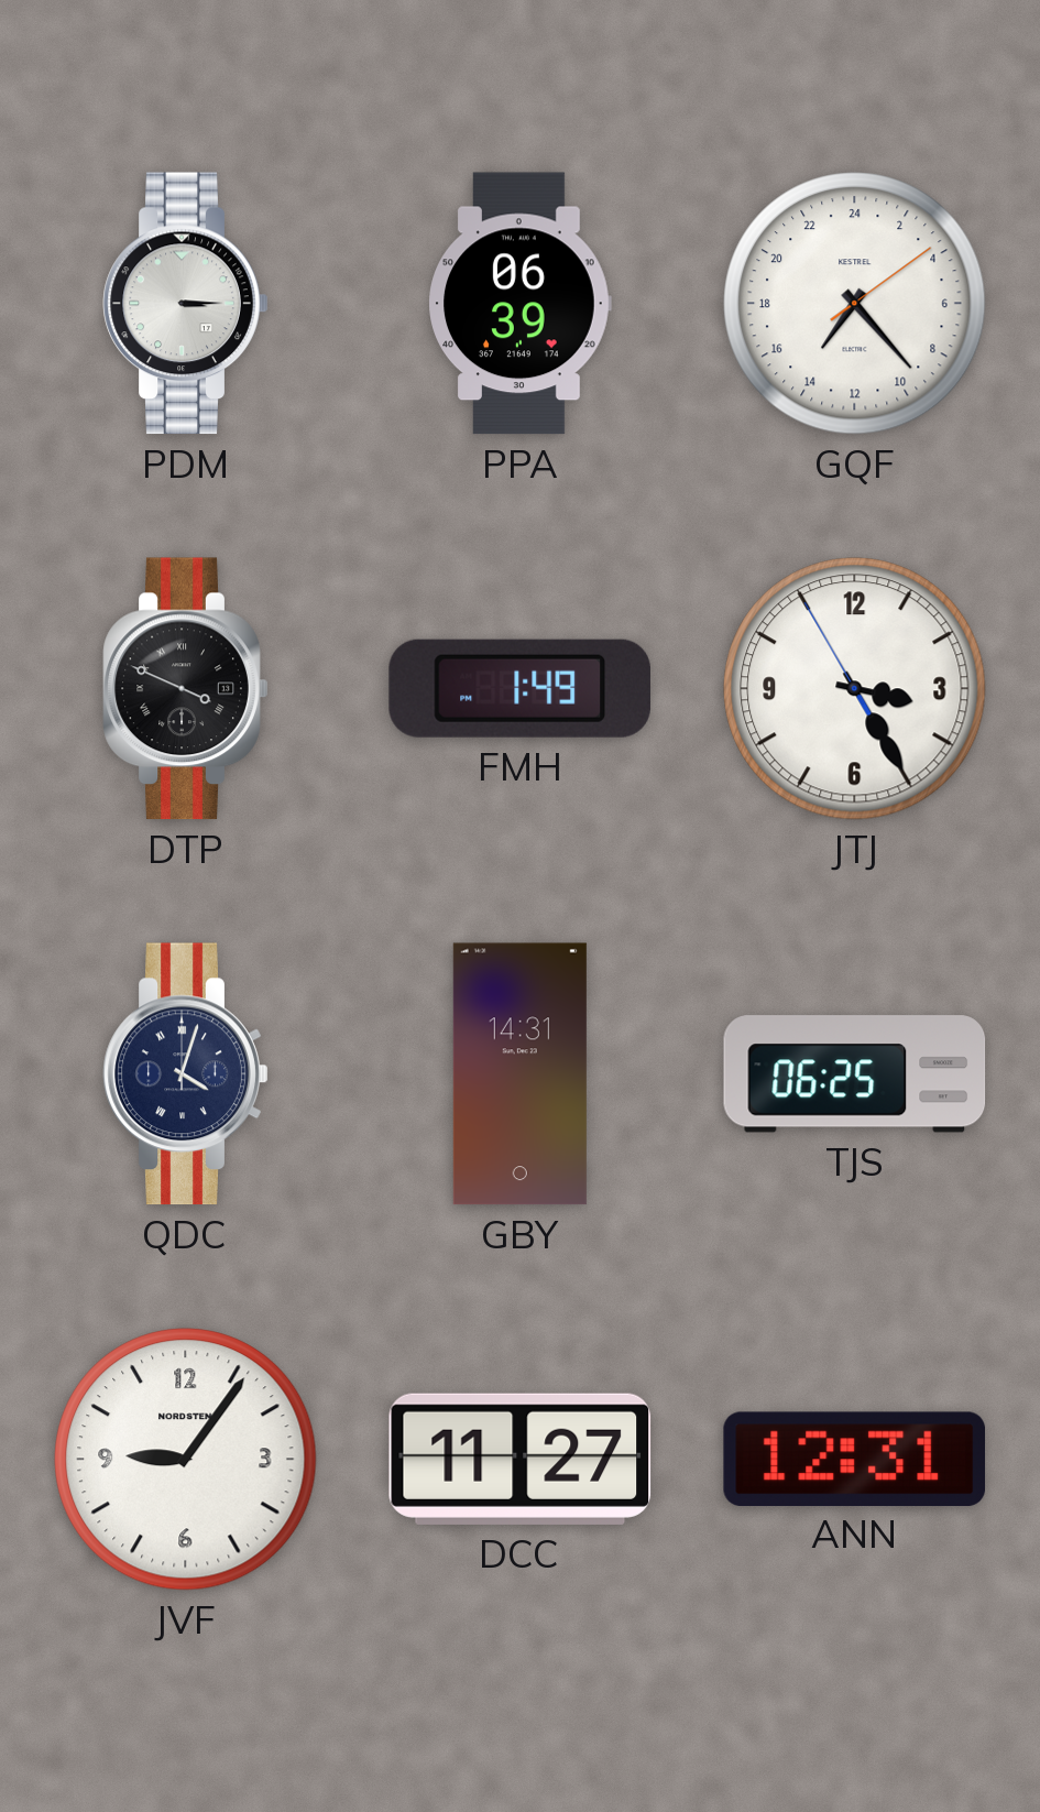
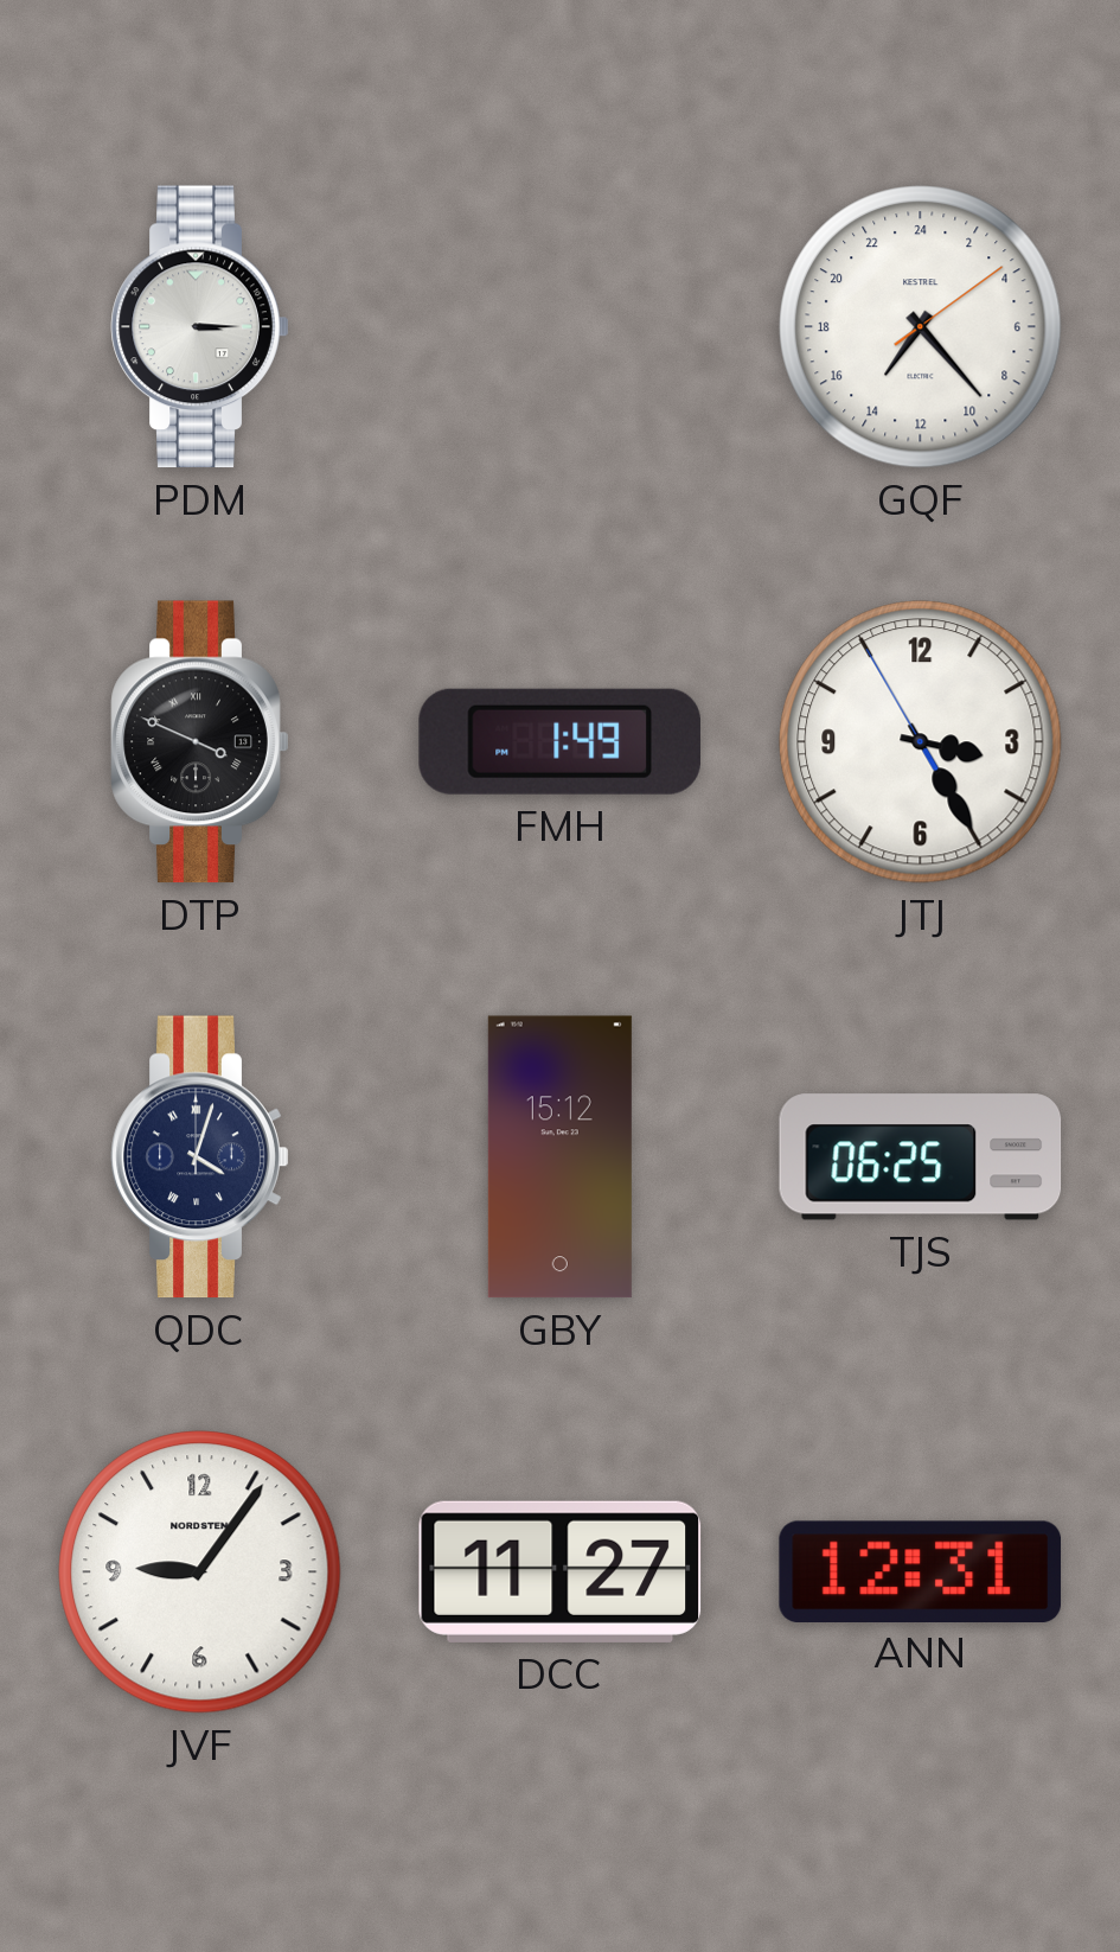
PPA: 06:39 -> none
GBY: 14:31 -> 15:12
